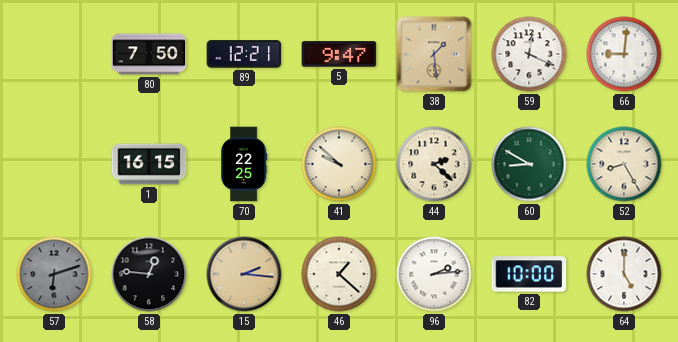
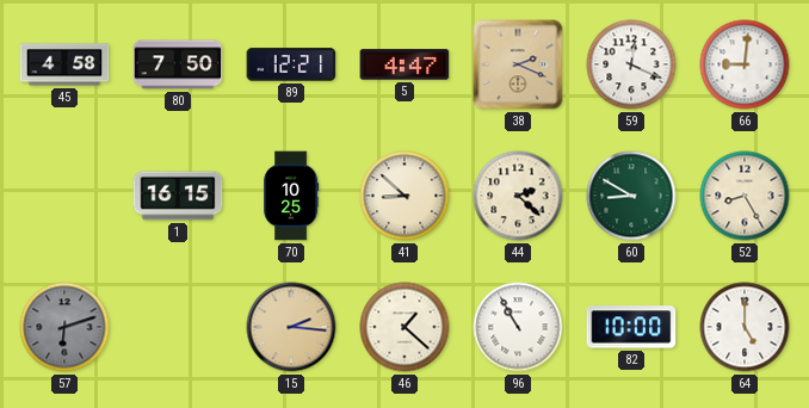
45: none -> 4:58
5: 9:47 -> 4:47
38: 1:29 -> 2:19
70: 22:25 -> 10:25
41: 9:52 -> 8:52
58: 12:46 -> none
96: 2:14 -> 10:55
